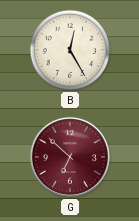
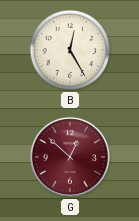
G: 6:52 -> 12:52
